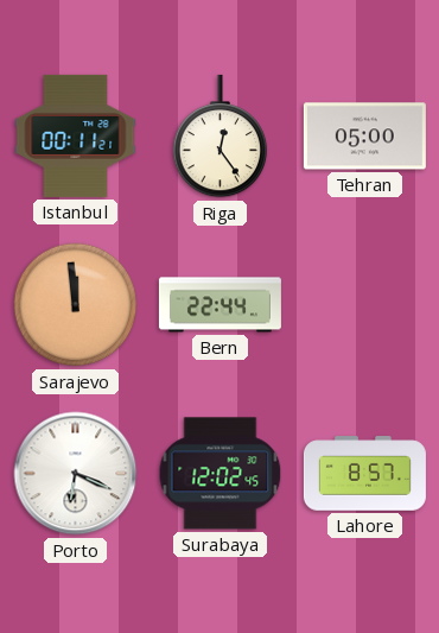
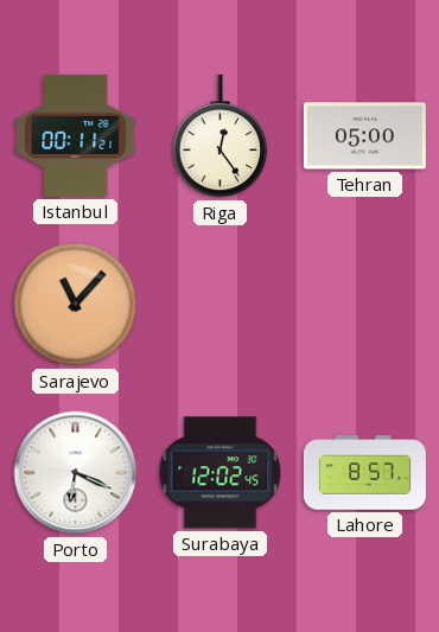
Sarajevo: 11:59 -> 11:07
Bern: 22:44 -> none
